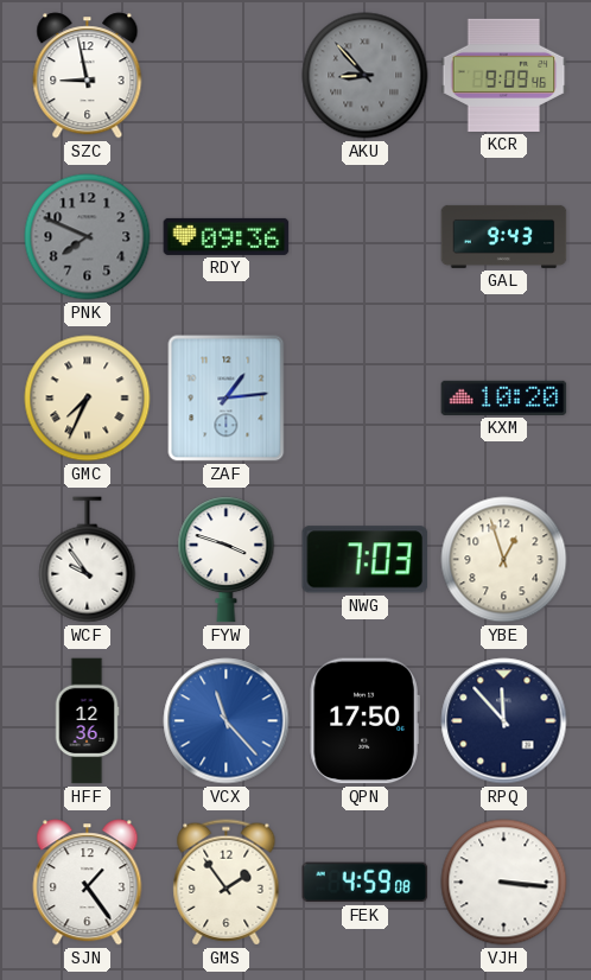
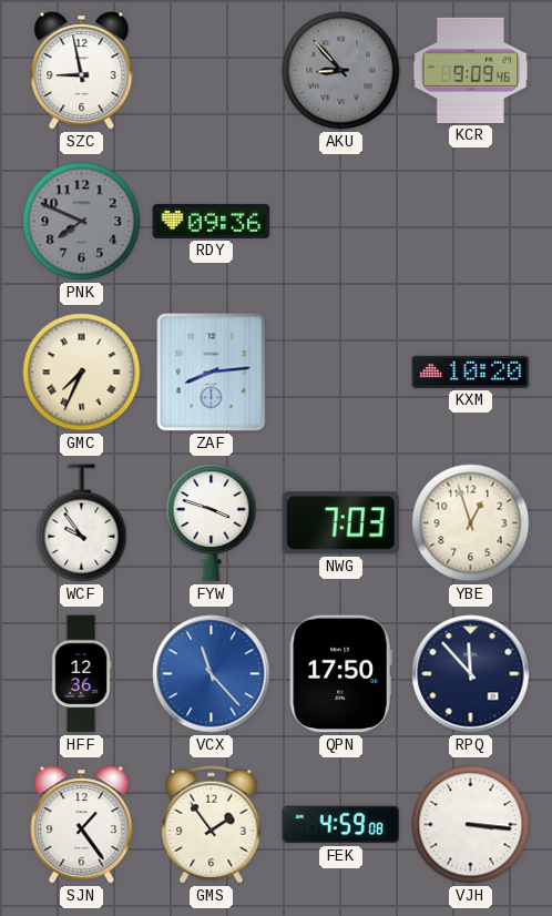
GAL: 9:43 -> none
ZAF: 1:14 -> 8:14
